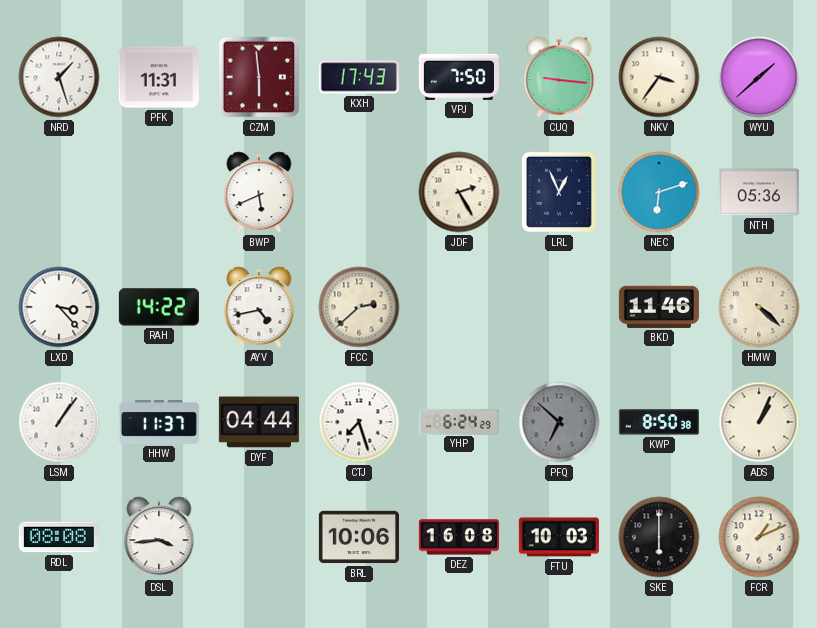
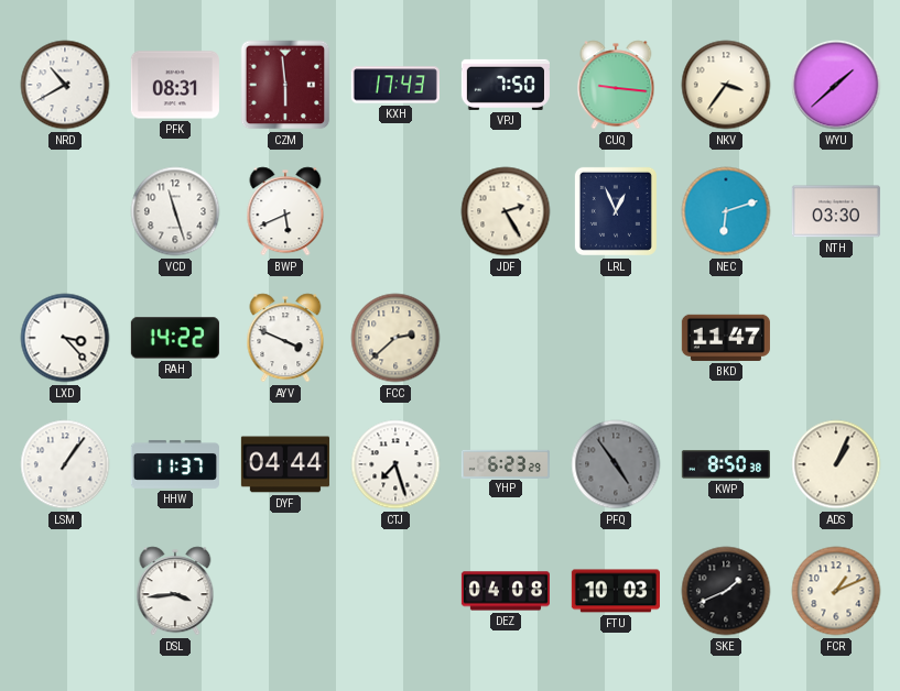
NRD: 1:27 -> 10:40
PFK: 11:31 -> 08:31
VCD: none -> 11:27
NTH: 05:36 -> 03:30
AYV: 4:43 -> 3:49
BKD: 11:46 -> 11:47
HMW: 4:22 -> none
YHP: 6:24 -> 6:23
PFQ: 6:52 -> 4:54
RDL: 08:08 -> none
BRL: 10:06 -> none
DEZ: 16:08 -> 04:08
SKE: 6:00 -> 1:41
